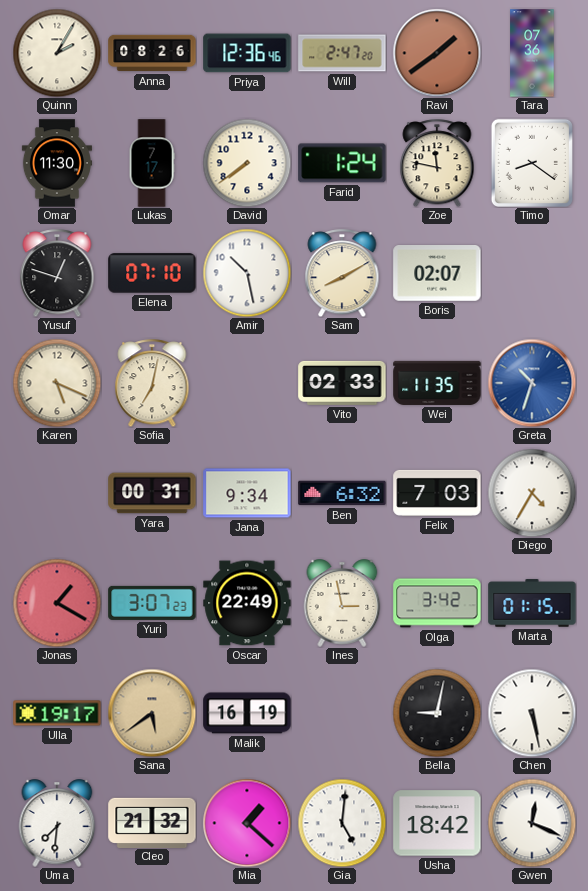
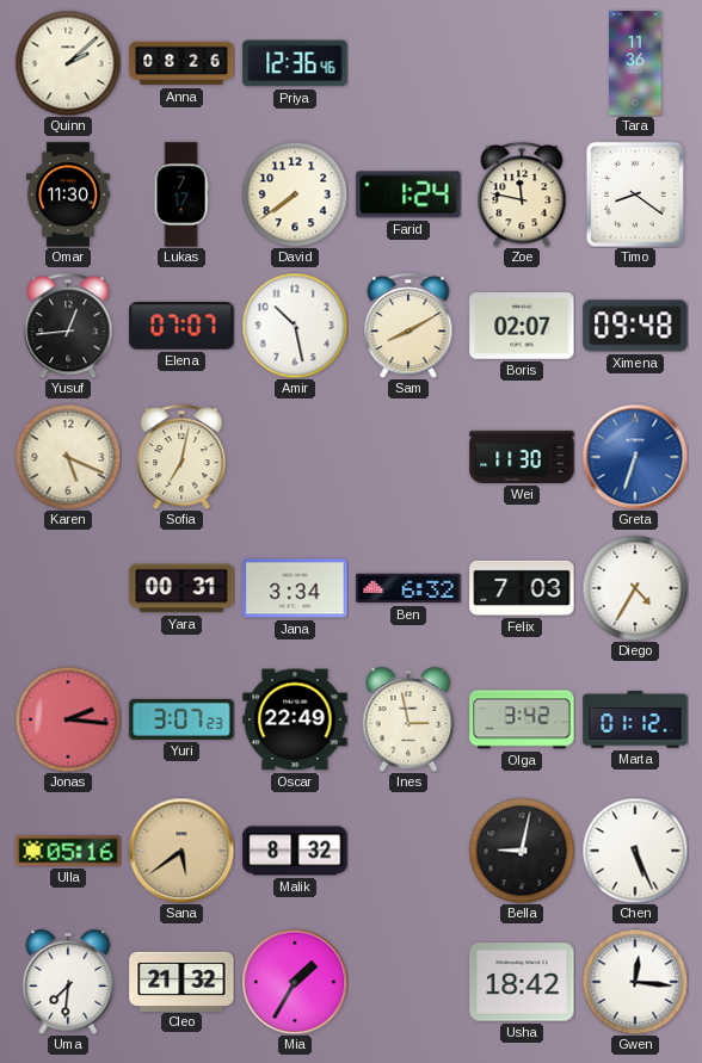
Quinn: 2:05 -> 2:08
Will: 2:47 -> none
Ravi: 1:39 -> none
Tara: 07:36 -> 11:36
Yusuf: 12:48 -> 12:44
Elena: 07:10 -> 07:07
Ximena: none -> 09:48
Vito: 02:33 -> none
Wei: 11:35 -> 11:30
Greta: 10:33 -> 6:33
Jana: 9:34 -> 3:34
Jonas: 1:20 -> 2:16
Marta: 01:15 -> 01:12
Ulla: 19:17 -> 05:16
Malik: 16:19 -> 8:32
Chen: 5:28 -> 5:26
Mia: 1:22 -> 1:35
Gia: 5:01 -> none
Gwen: 12:19 -> 12:16
